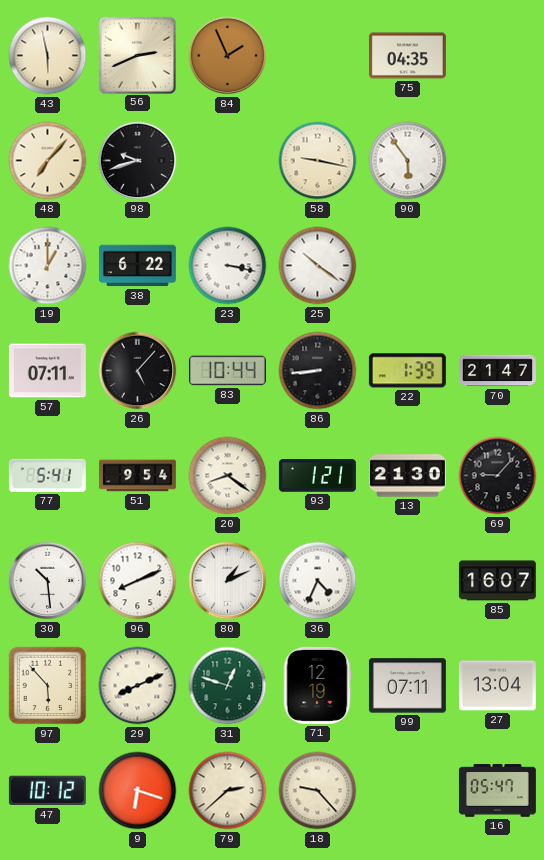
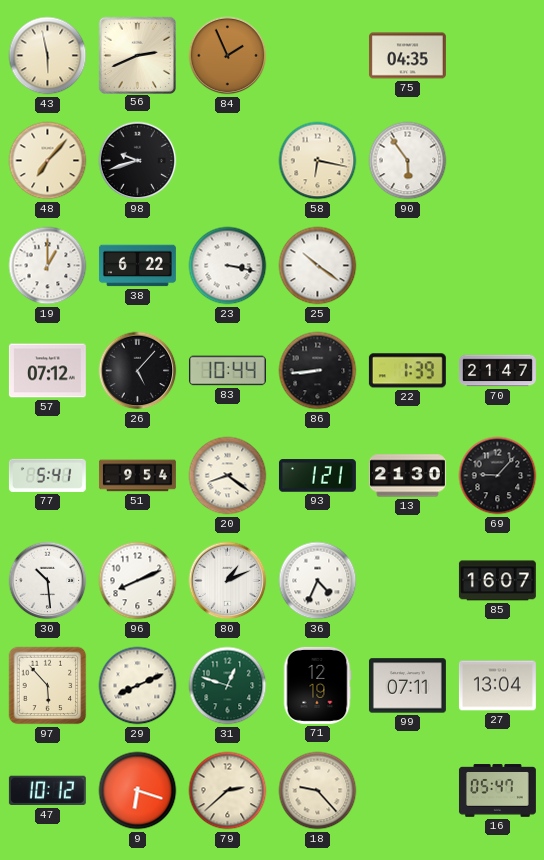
58: 9:17 -> 6:17
57: 07:11 -> 07:12
